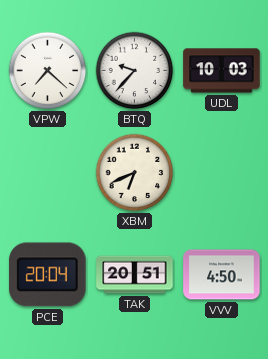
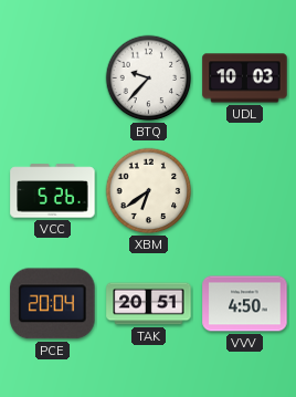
VPW: 7:22 -> none
VCC: none -> 5:26
XBM: 6:41 -> 6:39
